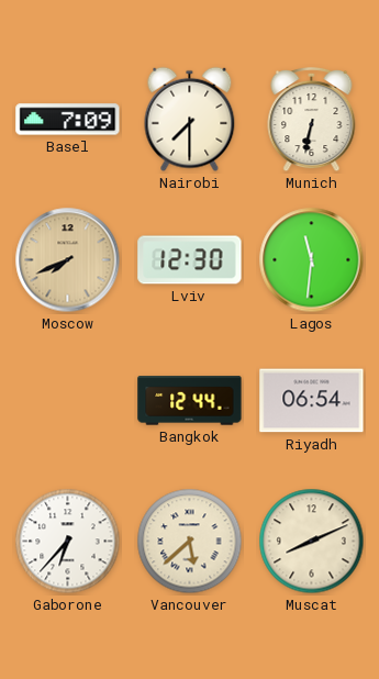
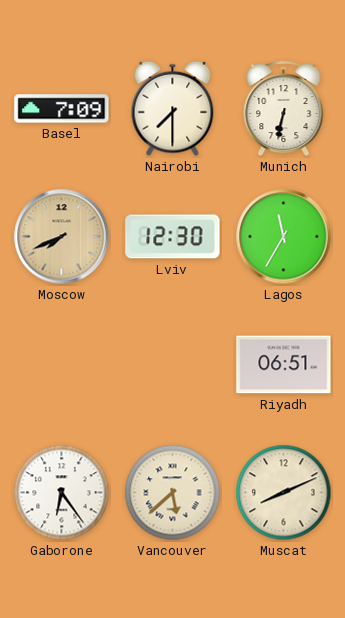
Lagos: 11:31 -> 11:35
Bangkok: 12:44 -> none
Riyadh: 06:54 -> 06:51
Gaborone: 6:37 -> 6:24
